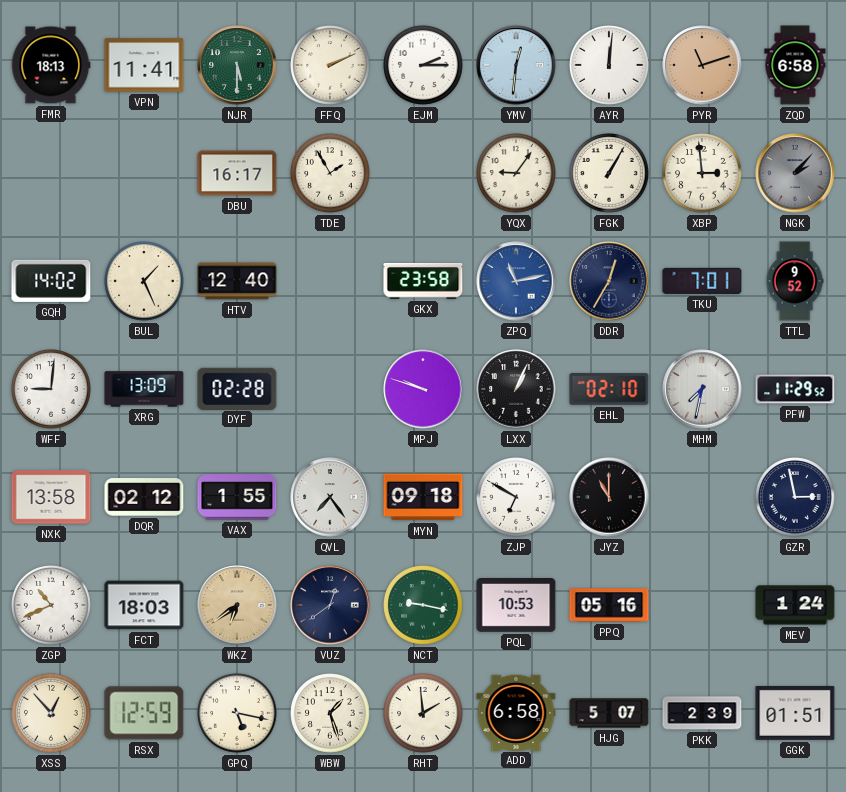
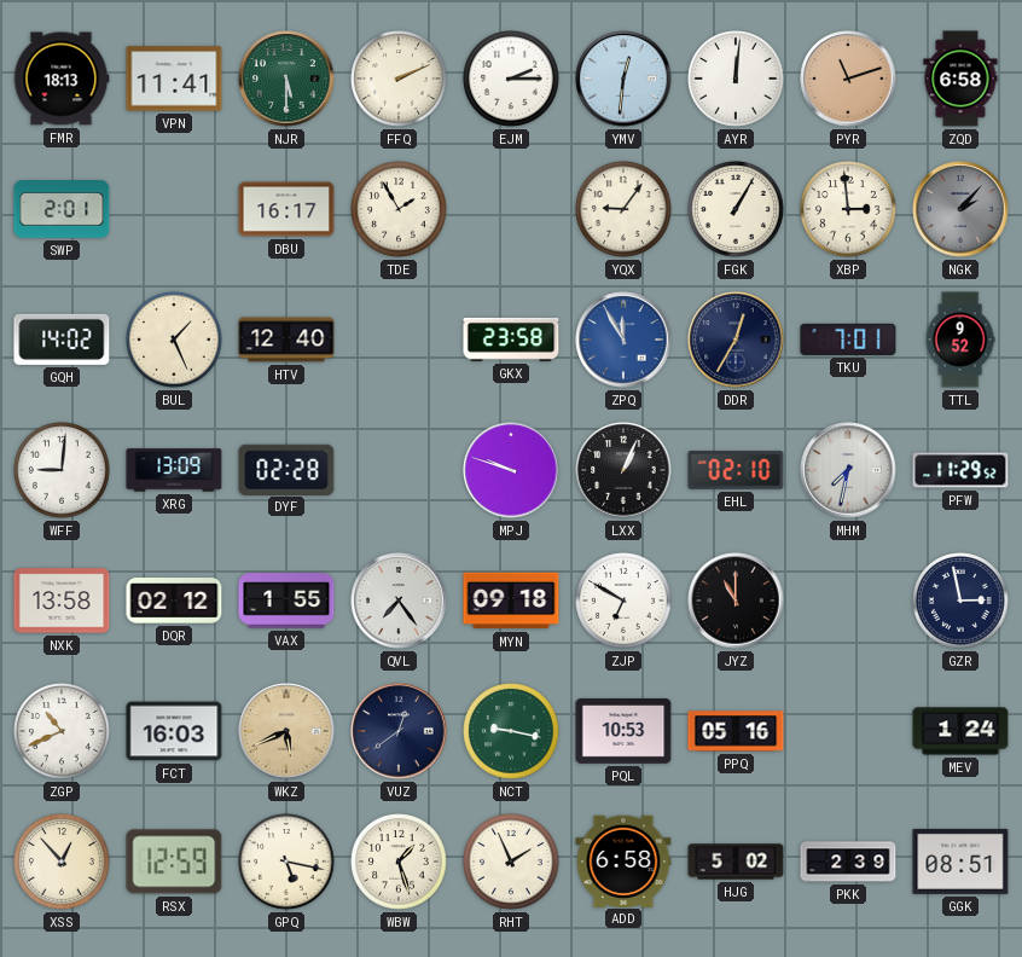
SWP: none -> 2:01
ZPQ: 11:13 -> 11:55
FCT: 18:03 -> 16:03
WKZ: 6:39 -> 5:41
RHT: 1:59 -> 1:56
HJG: 5:07 -> 5:02
GGK: 01:51 -> 08:51
